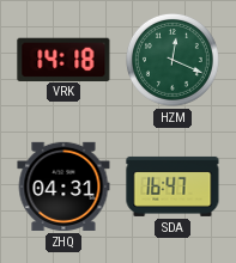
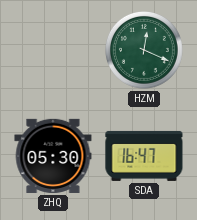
VRK: 14:18 -> none
ZHQ: 04:31 -> 05:30
